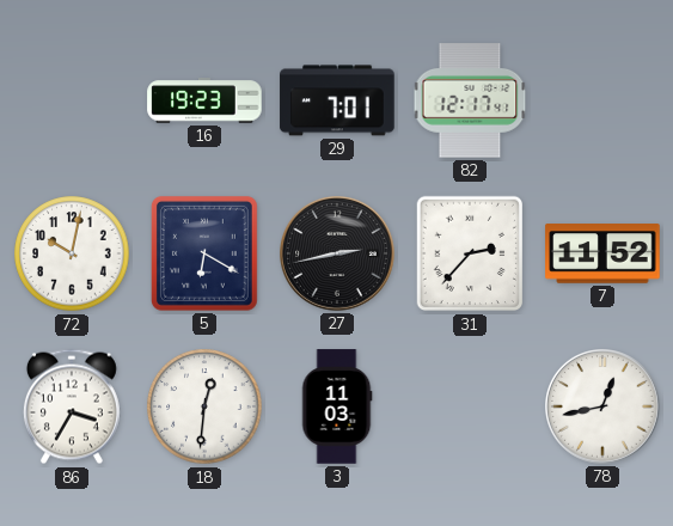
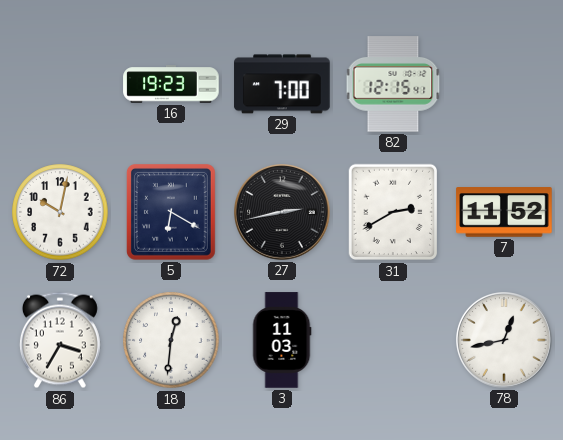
29: 7:01 -> 7:00
82: 12:17 -> 12:15
31: 2:37 -> 2:40
